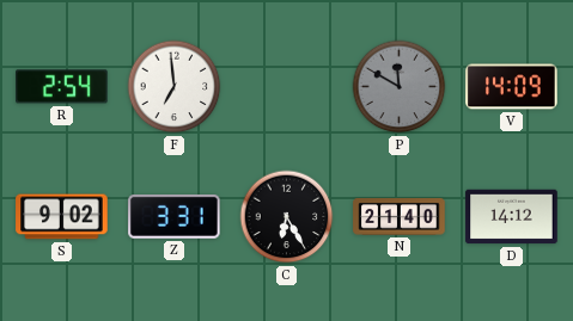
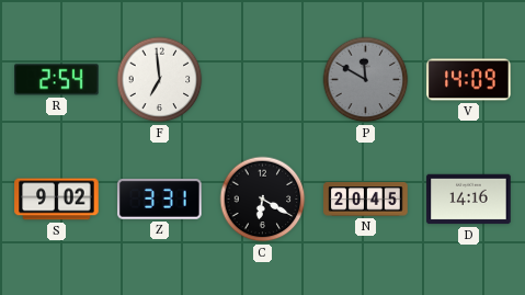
C: 6:25 -> 6:20
N: 21:40 -> 20:45
D: 14:12 -> 14:16
